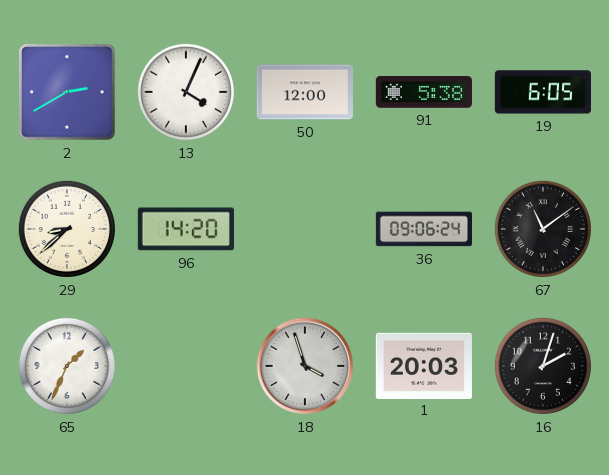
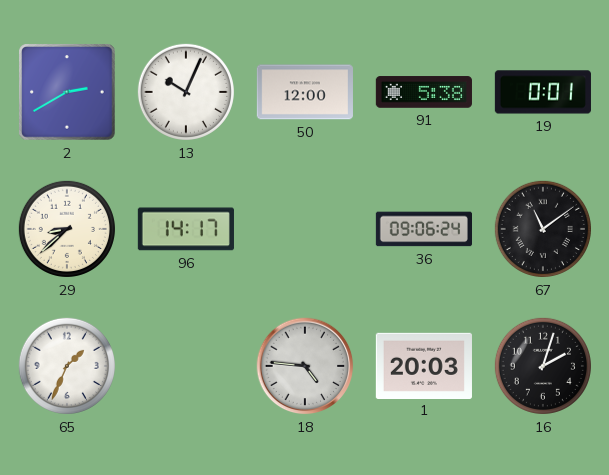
13: 4:04 -> 10:04
19: 6:05 -> 0:01
96: 14:20 -> 14:17
18: 3:57 -> 4:46
